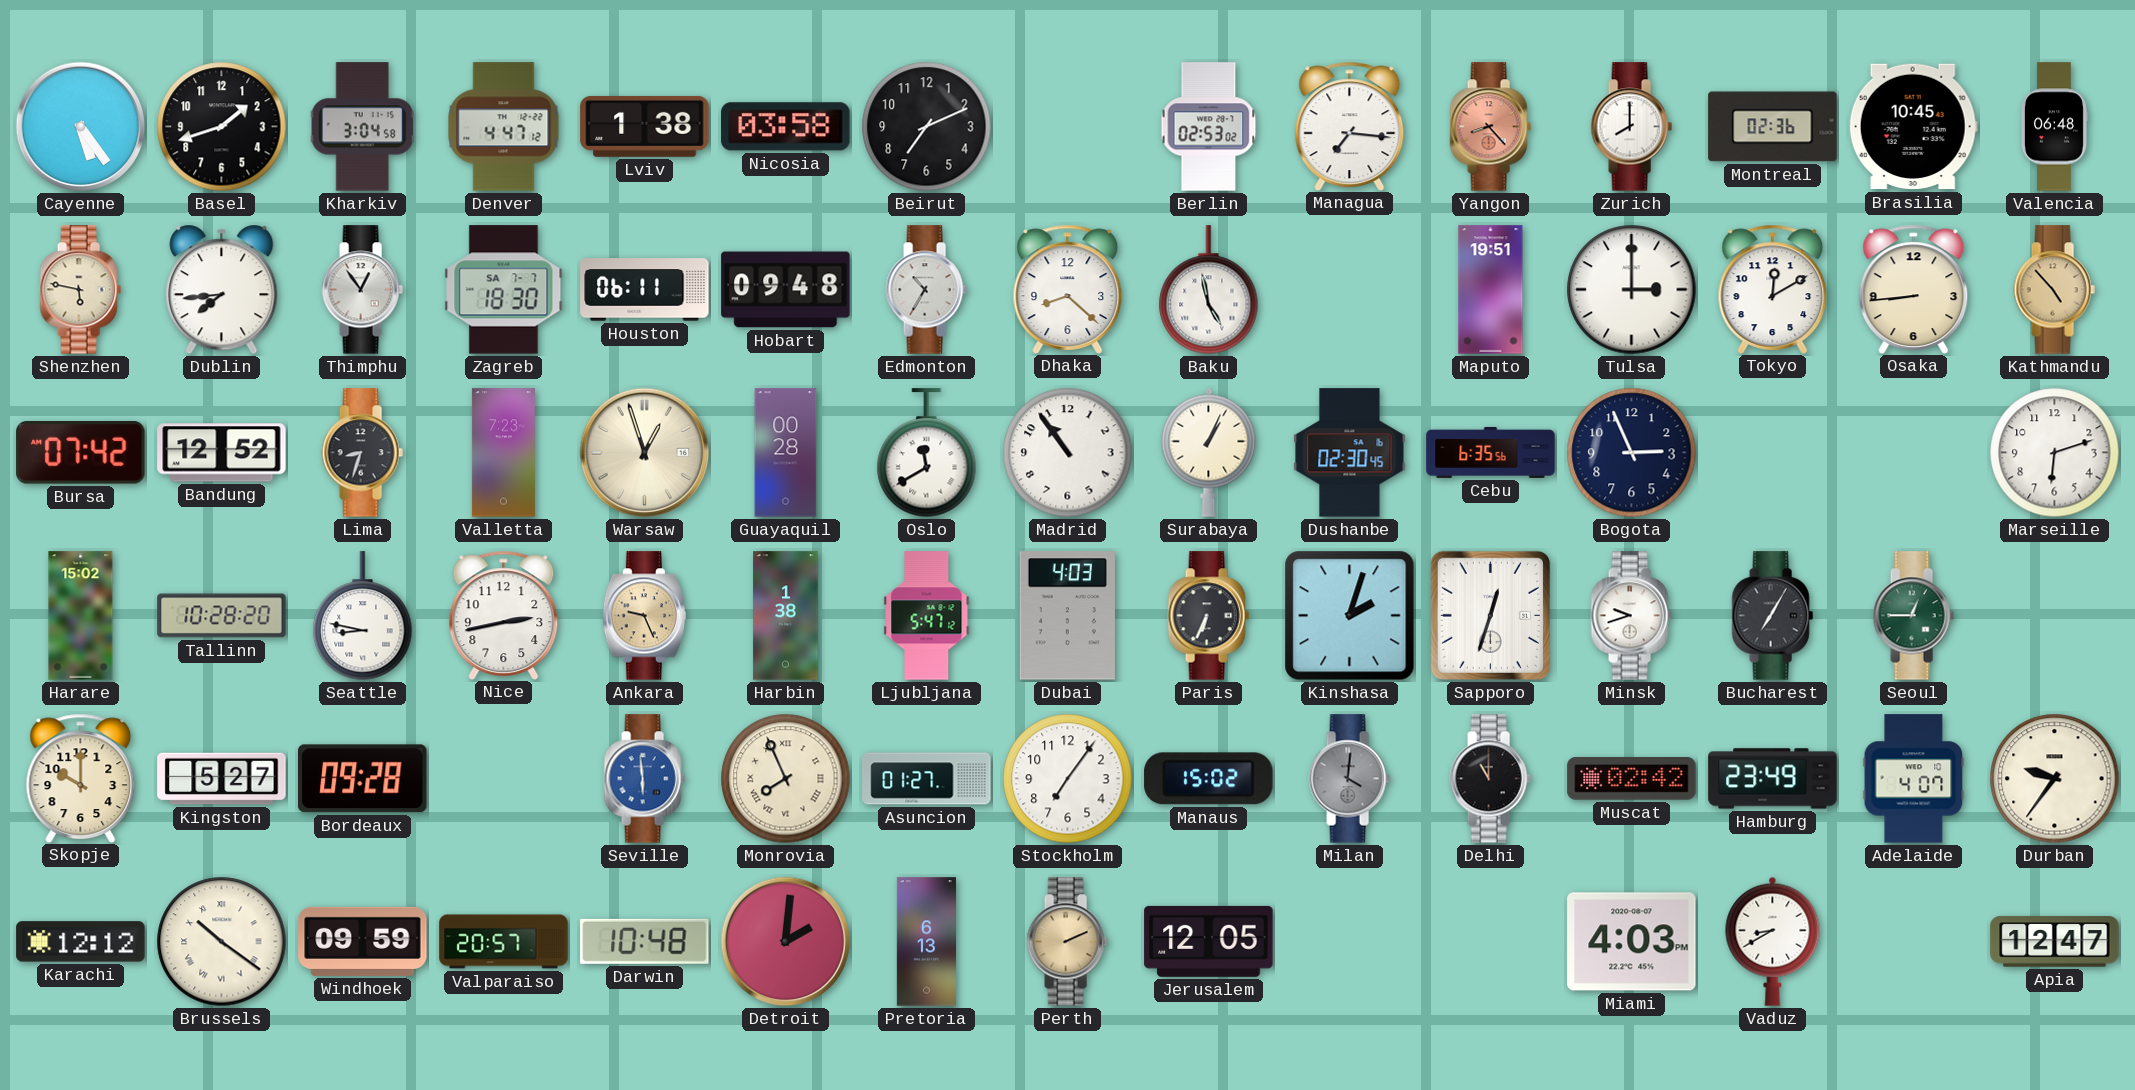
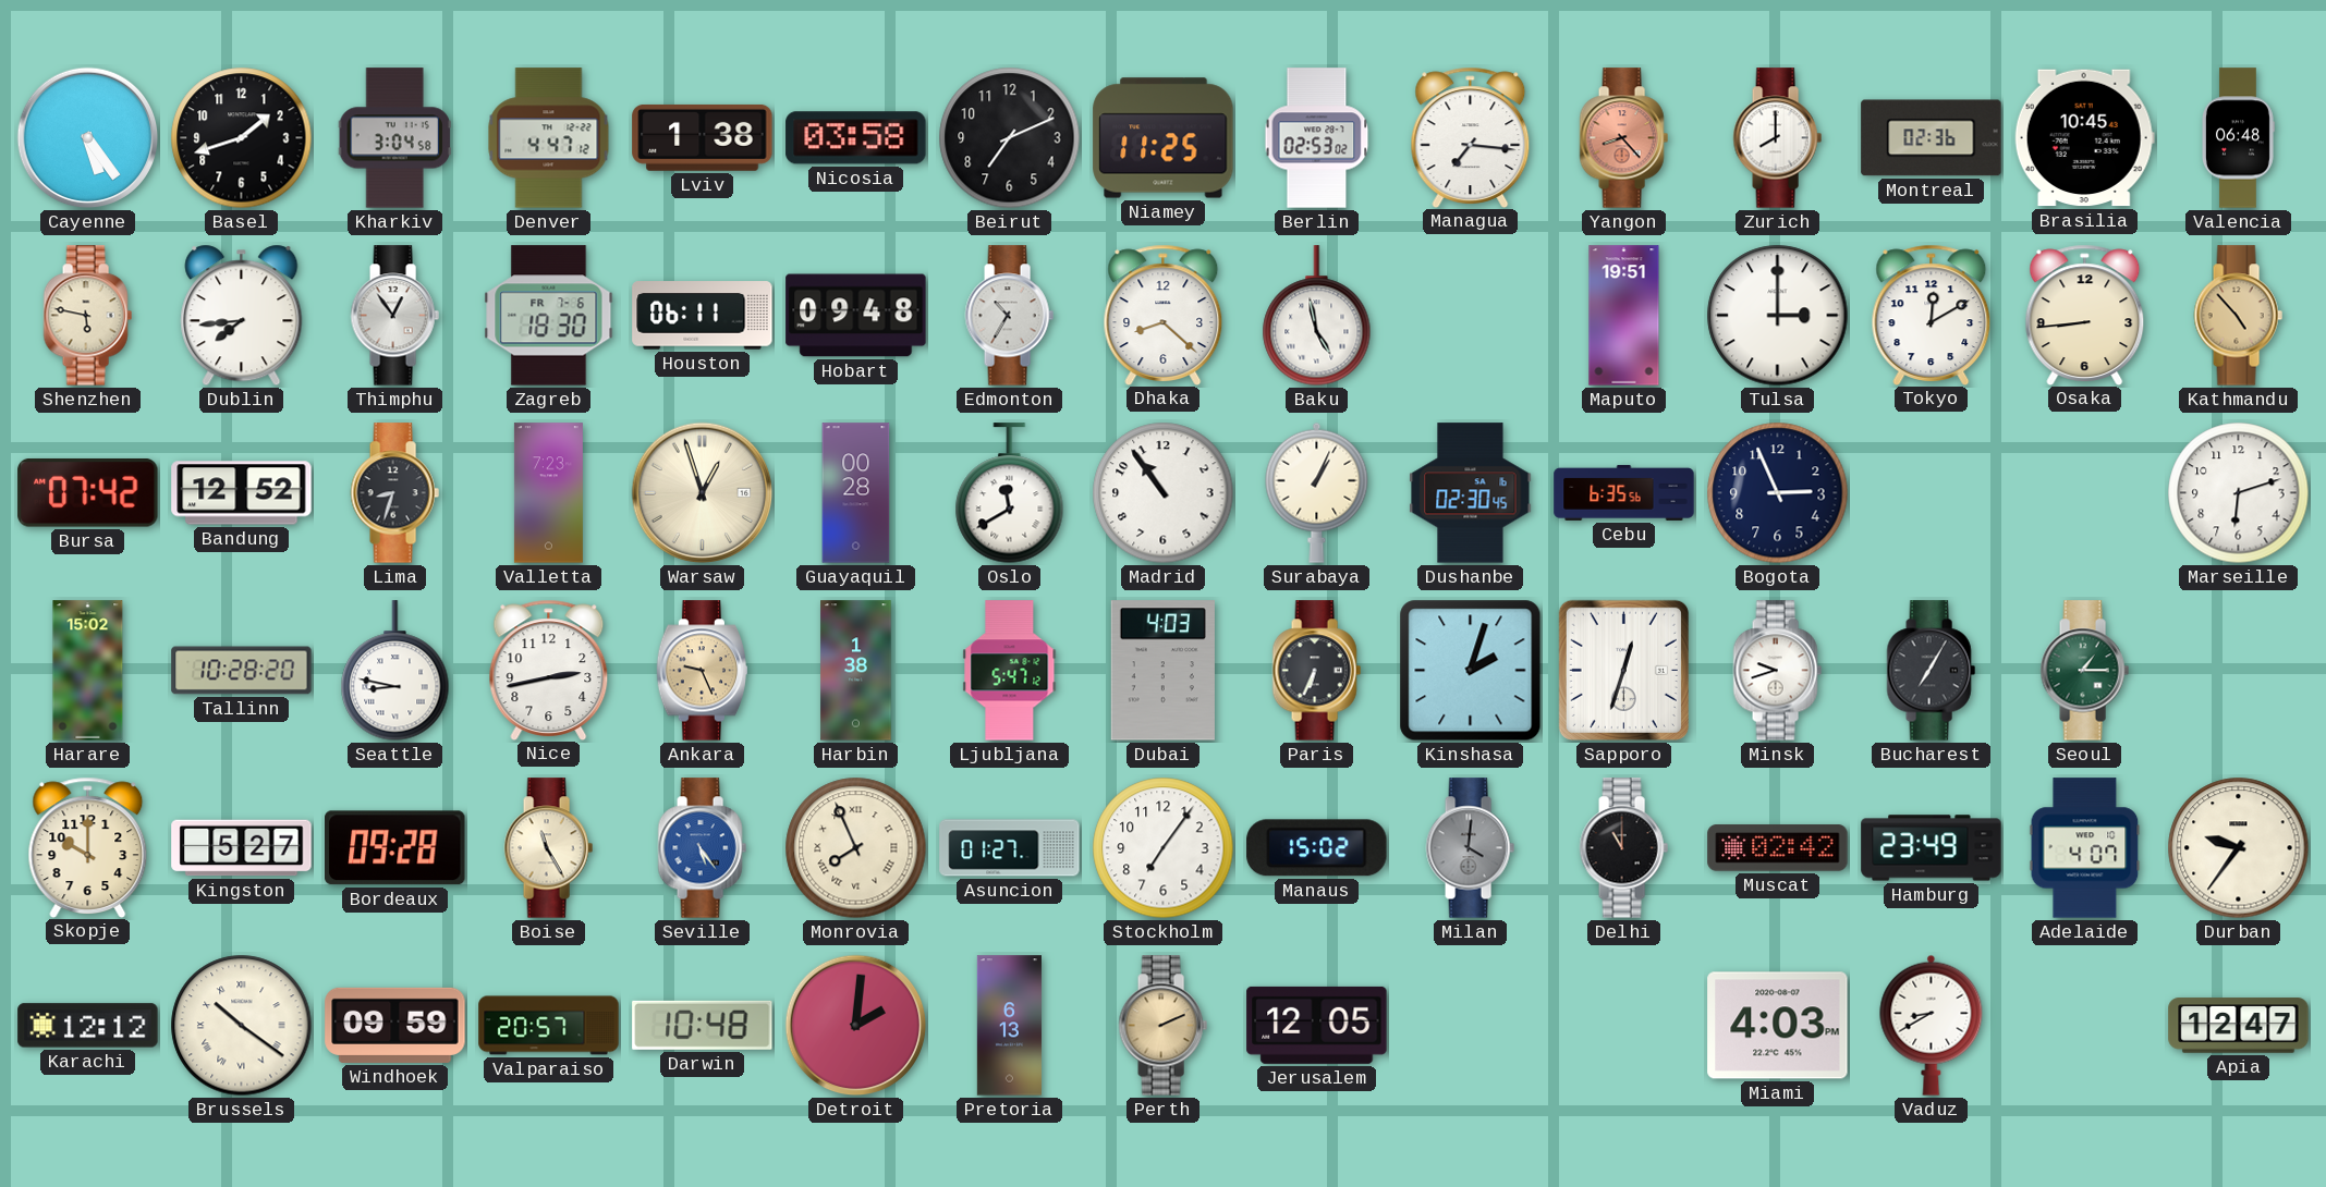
Niamey: none -> 11:25
Zagreb date: SA 7-7 -> FR 7-6
Seoul: 12:45 -> 1:15
Boise: none -> 11:25
Seville: 5:59 -> 5:24
